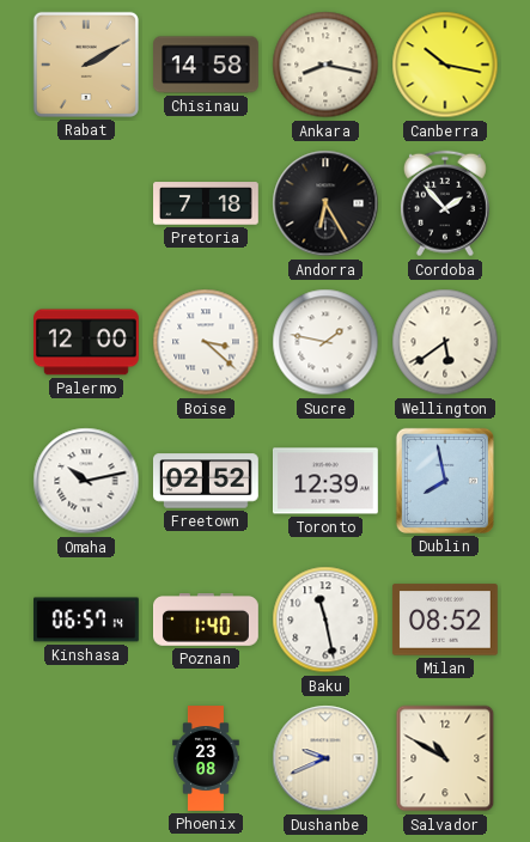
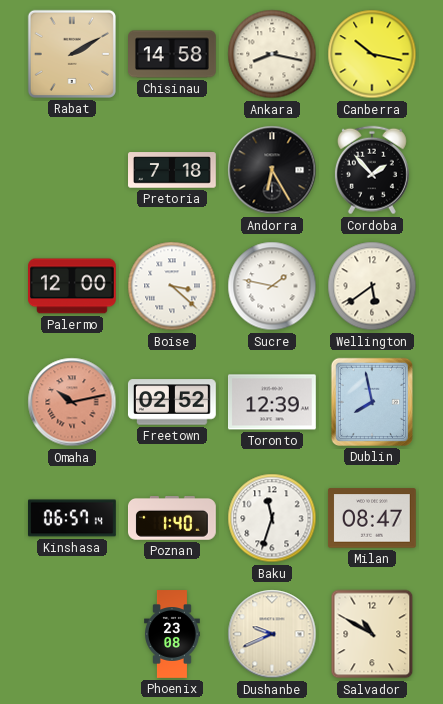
Omaha dial: white -> salmon
Baku: 11:28 -> 11:33
Milan: 08:52 -> 08:47
